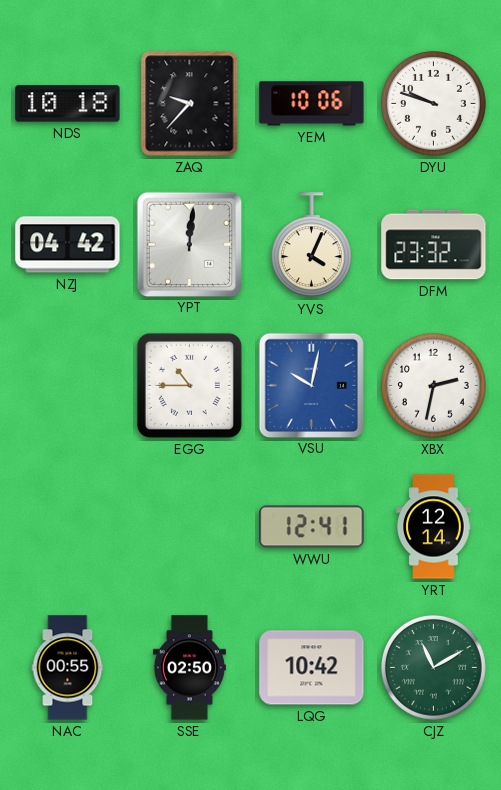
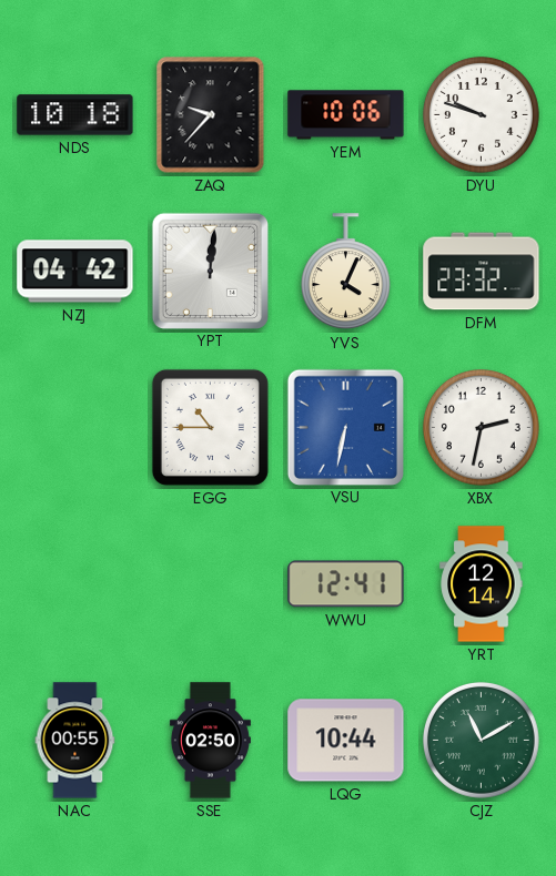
VSU: 10:02 -> 6:32
LQG: 10:42 -> 10:44
